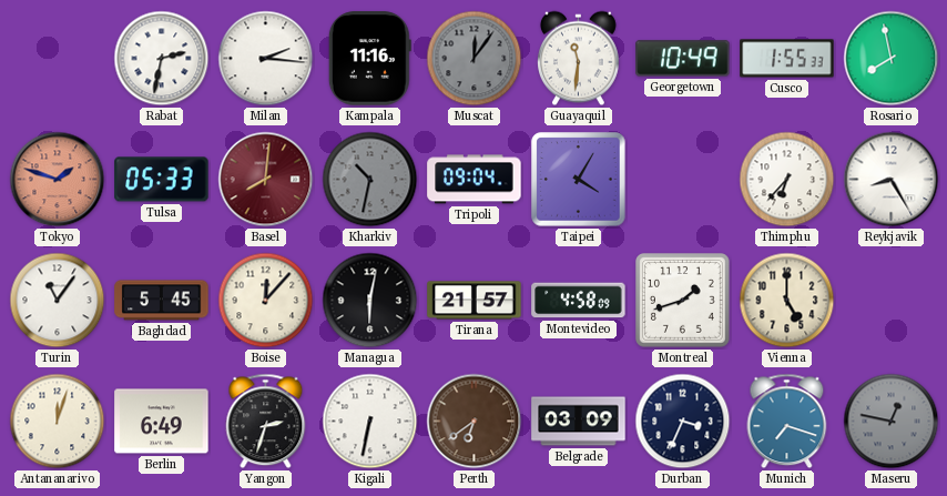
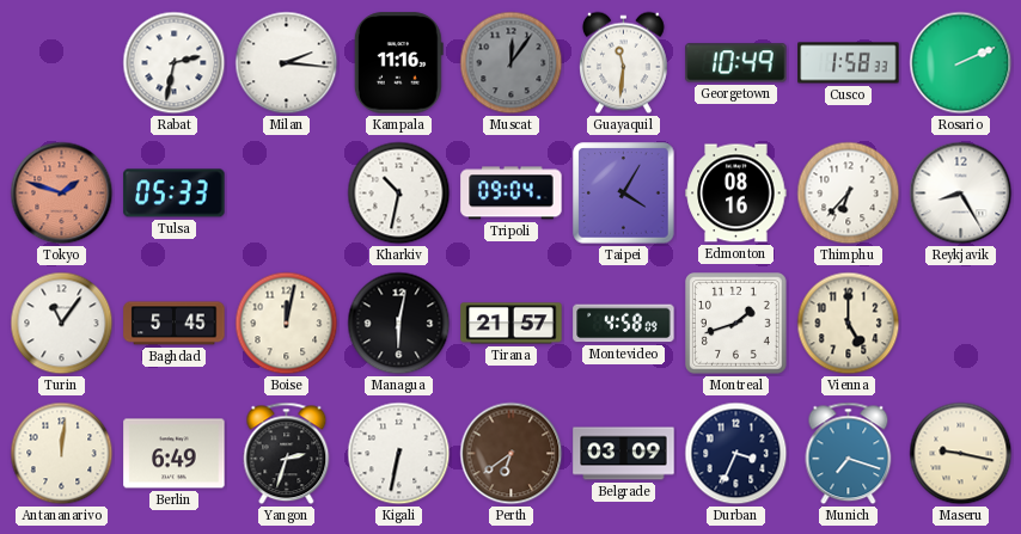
Cusco: 1:55 -> 1:58
Rosario: 7:58 -> 2:11
Basel: 8:01 -> none
Kharkiv dial: grey -> white
Edmonton: none -> 08:16
Boise: 12:07 -> 12:02
Antananarivo: 12:03 -> 12:01
Maseru: 12:47 -> 9:17
Maseru dial: grey -> cream
